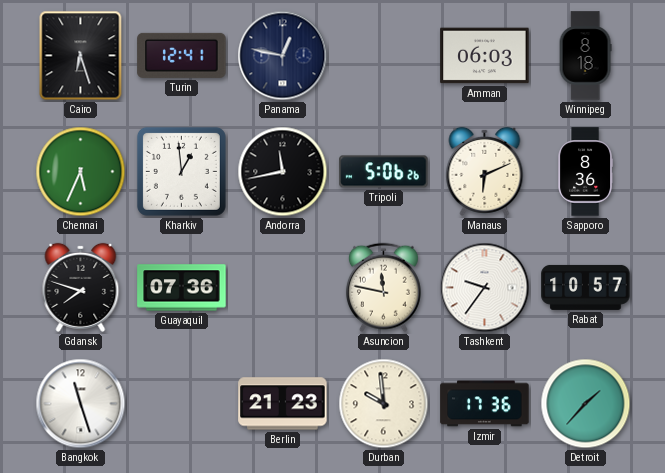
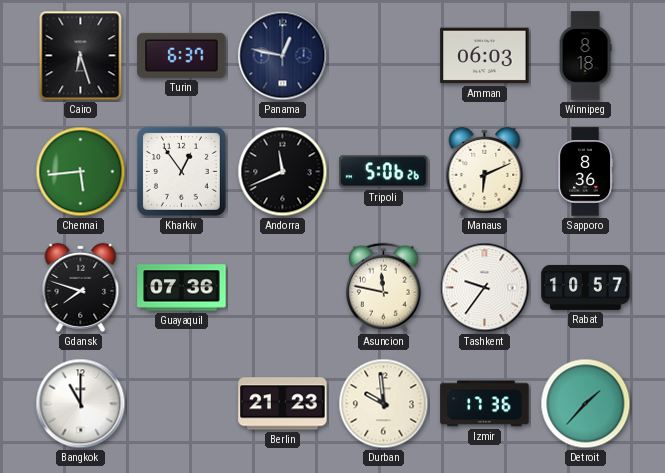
Turin: 12:41 -> 6:37
Chennai: 5:34 -> 5:44
Kharkiv: 12:59 -> 12:54
Andorra: 11:43 -> 11:41
Bangkok: 11:27 -> 11:00
